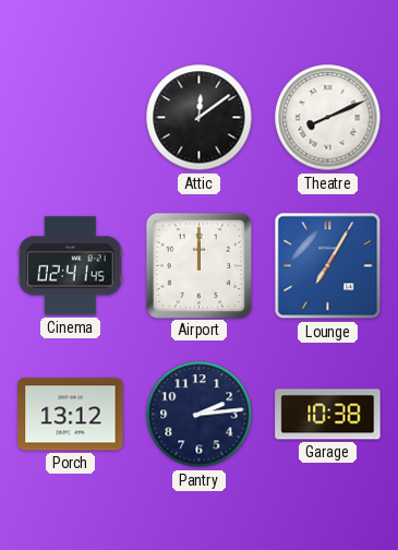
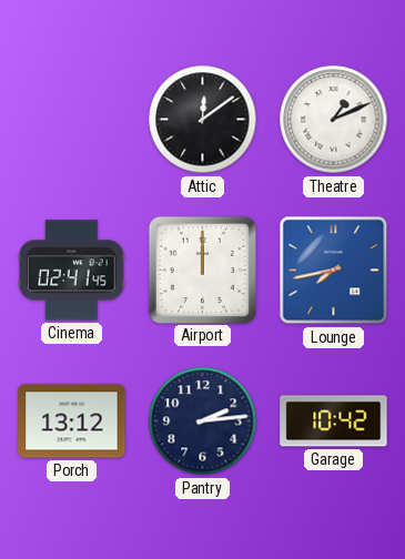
Theatre: 8:11 -> 1:11
Lounge: 7:05 -> 7:43
Garage: 10:38 -> 10:42
